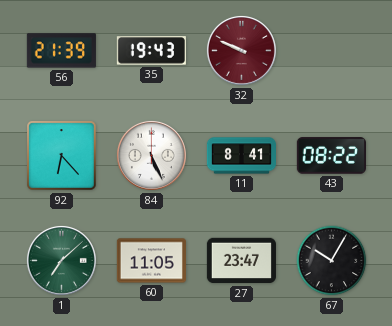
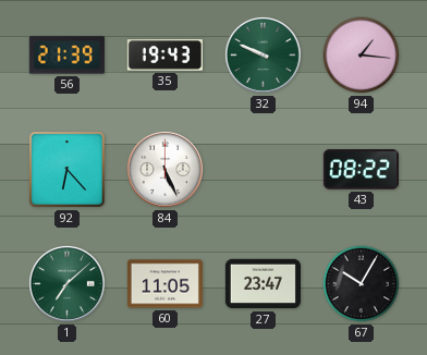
32 dial: burgundy -> green
94: none -> 1:16
11: 8:41 -> none
